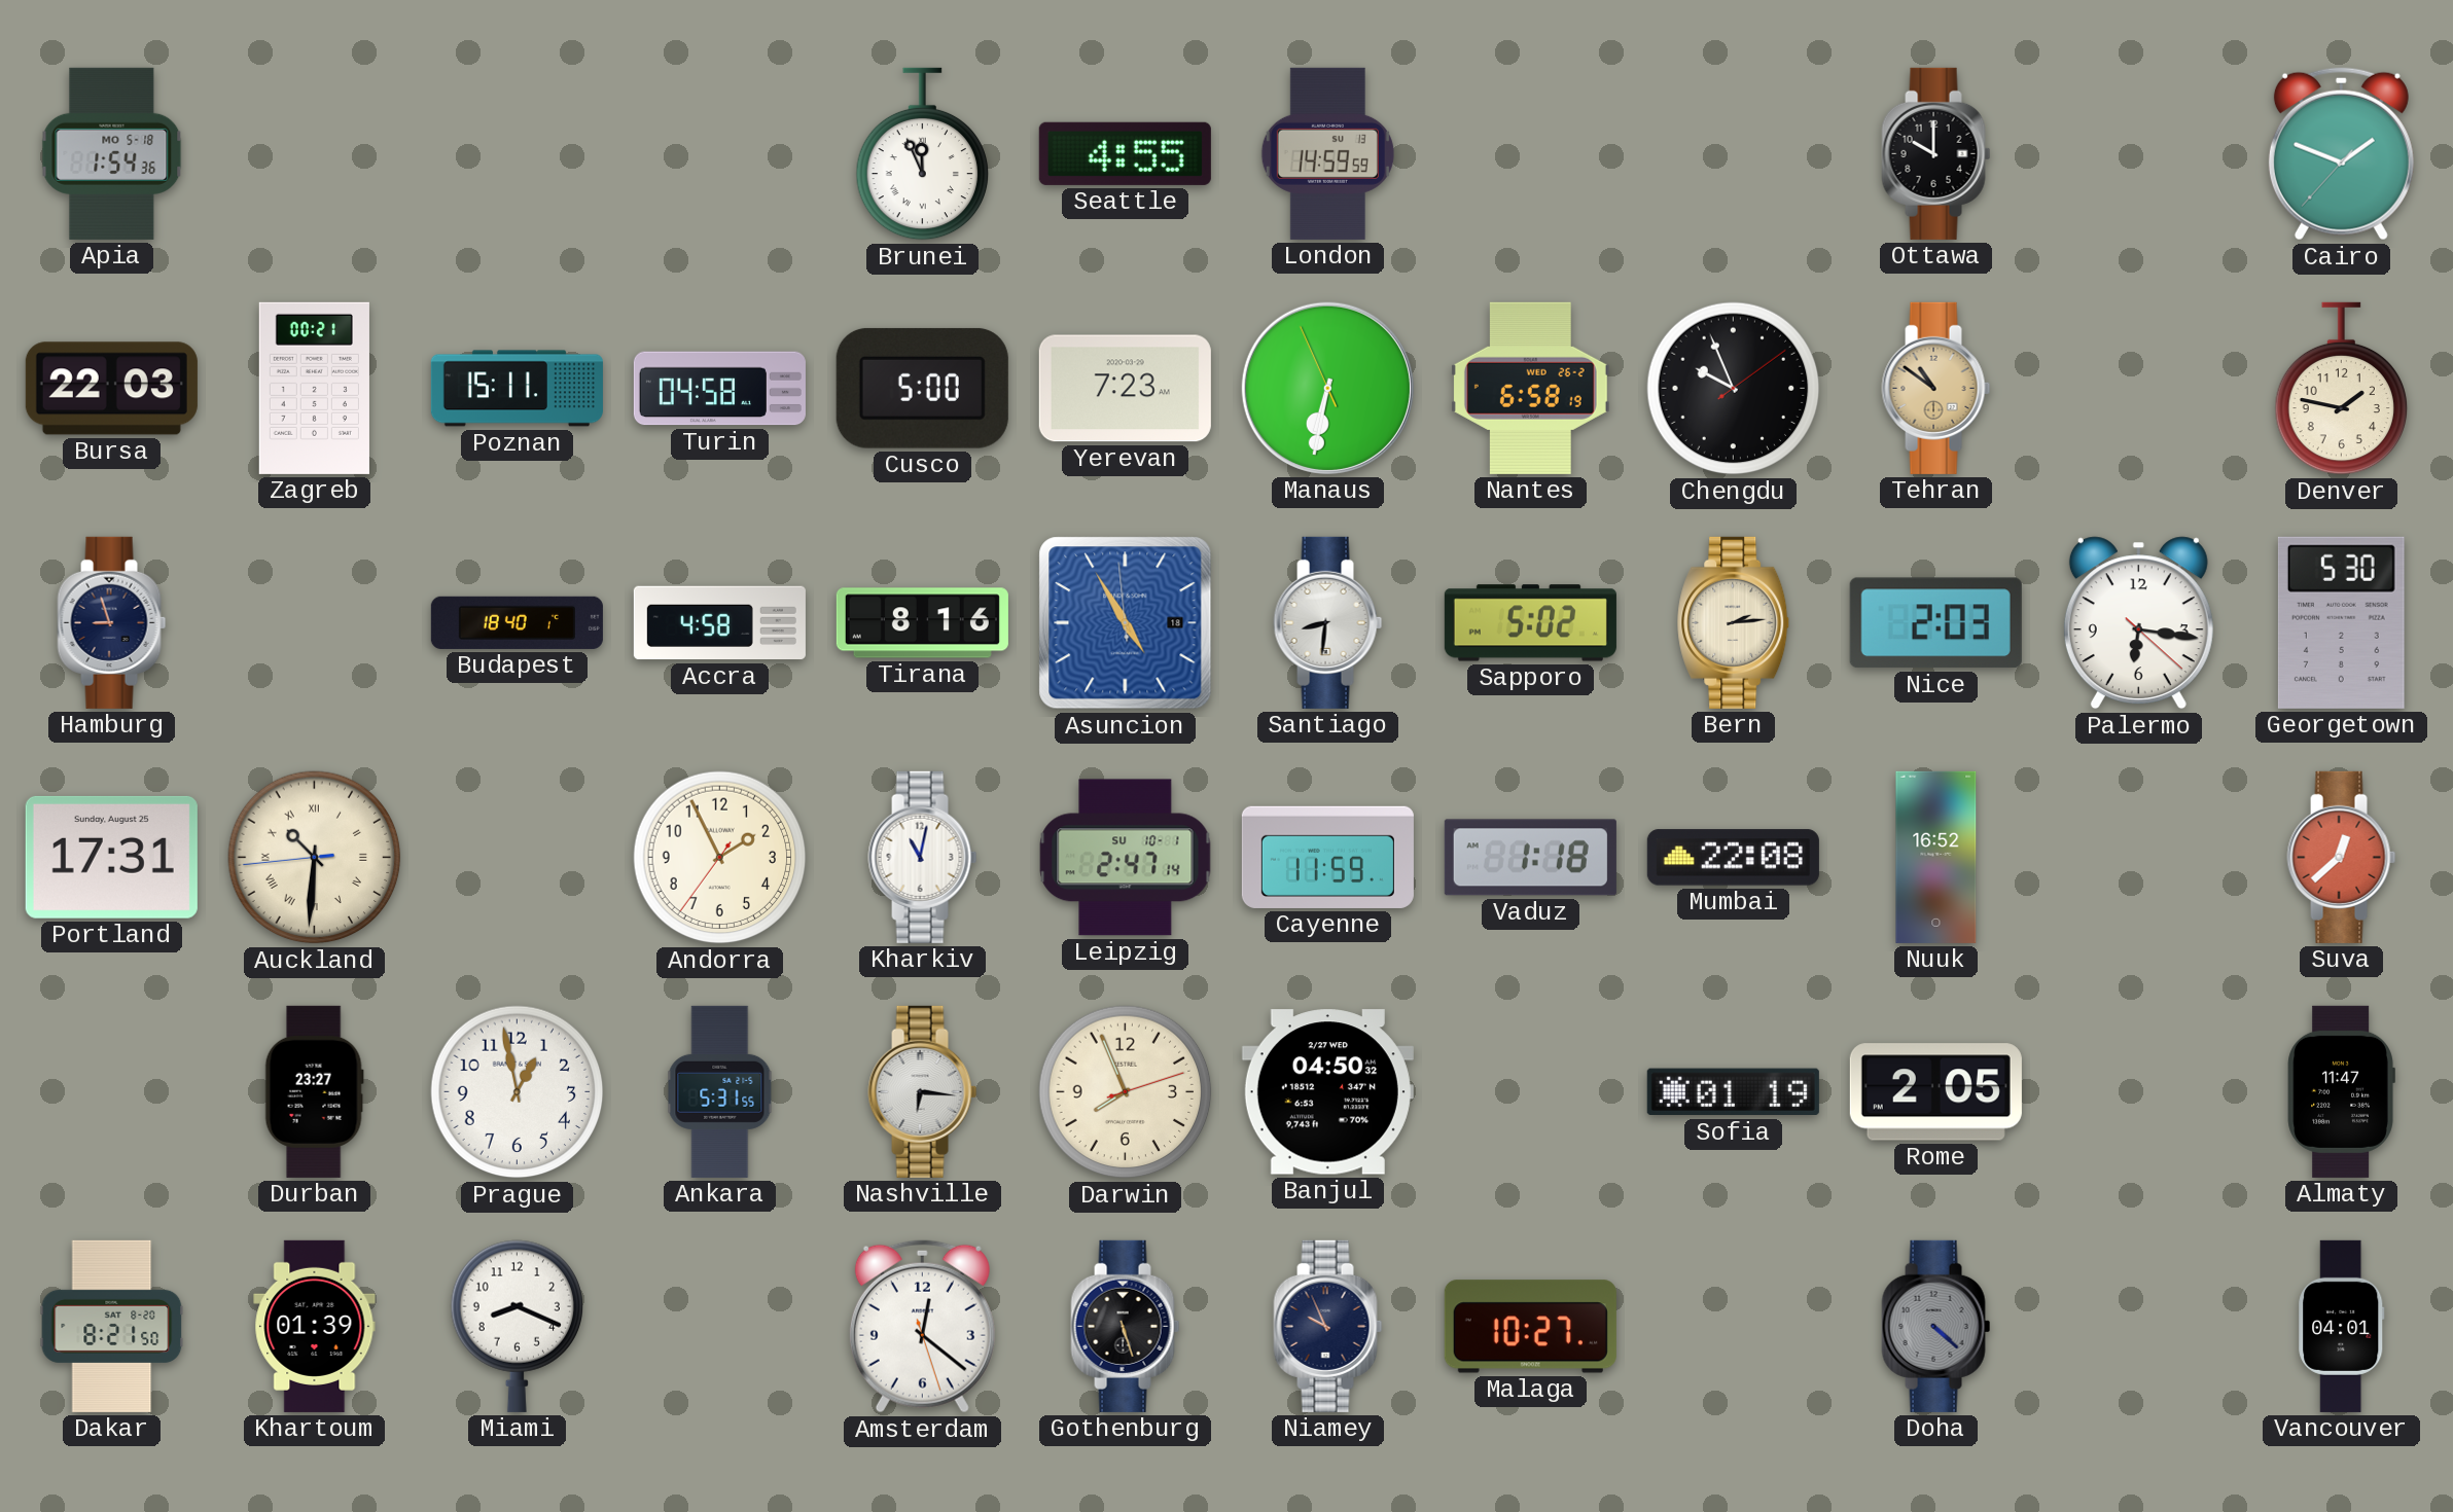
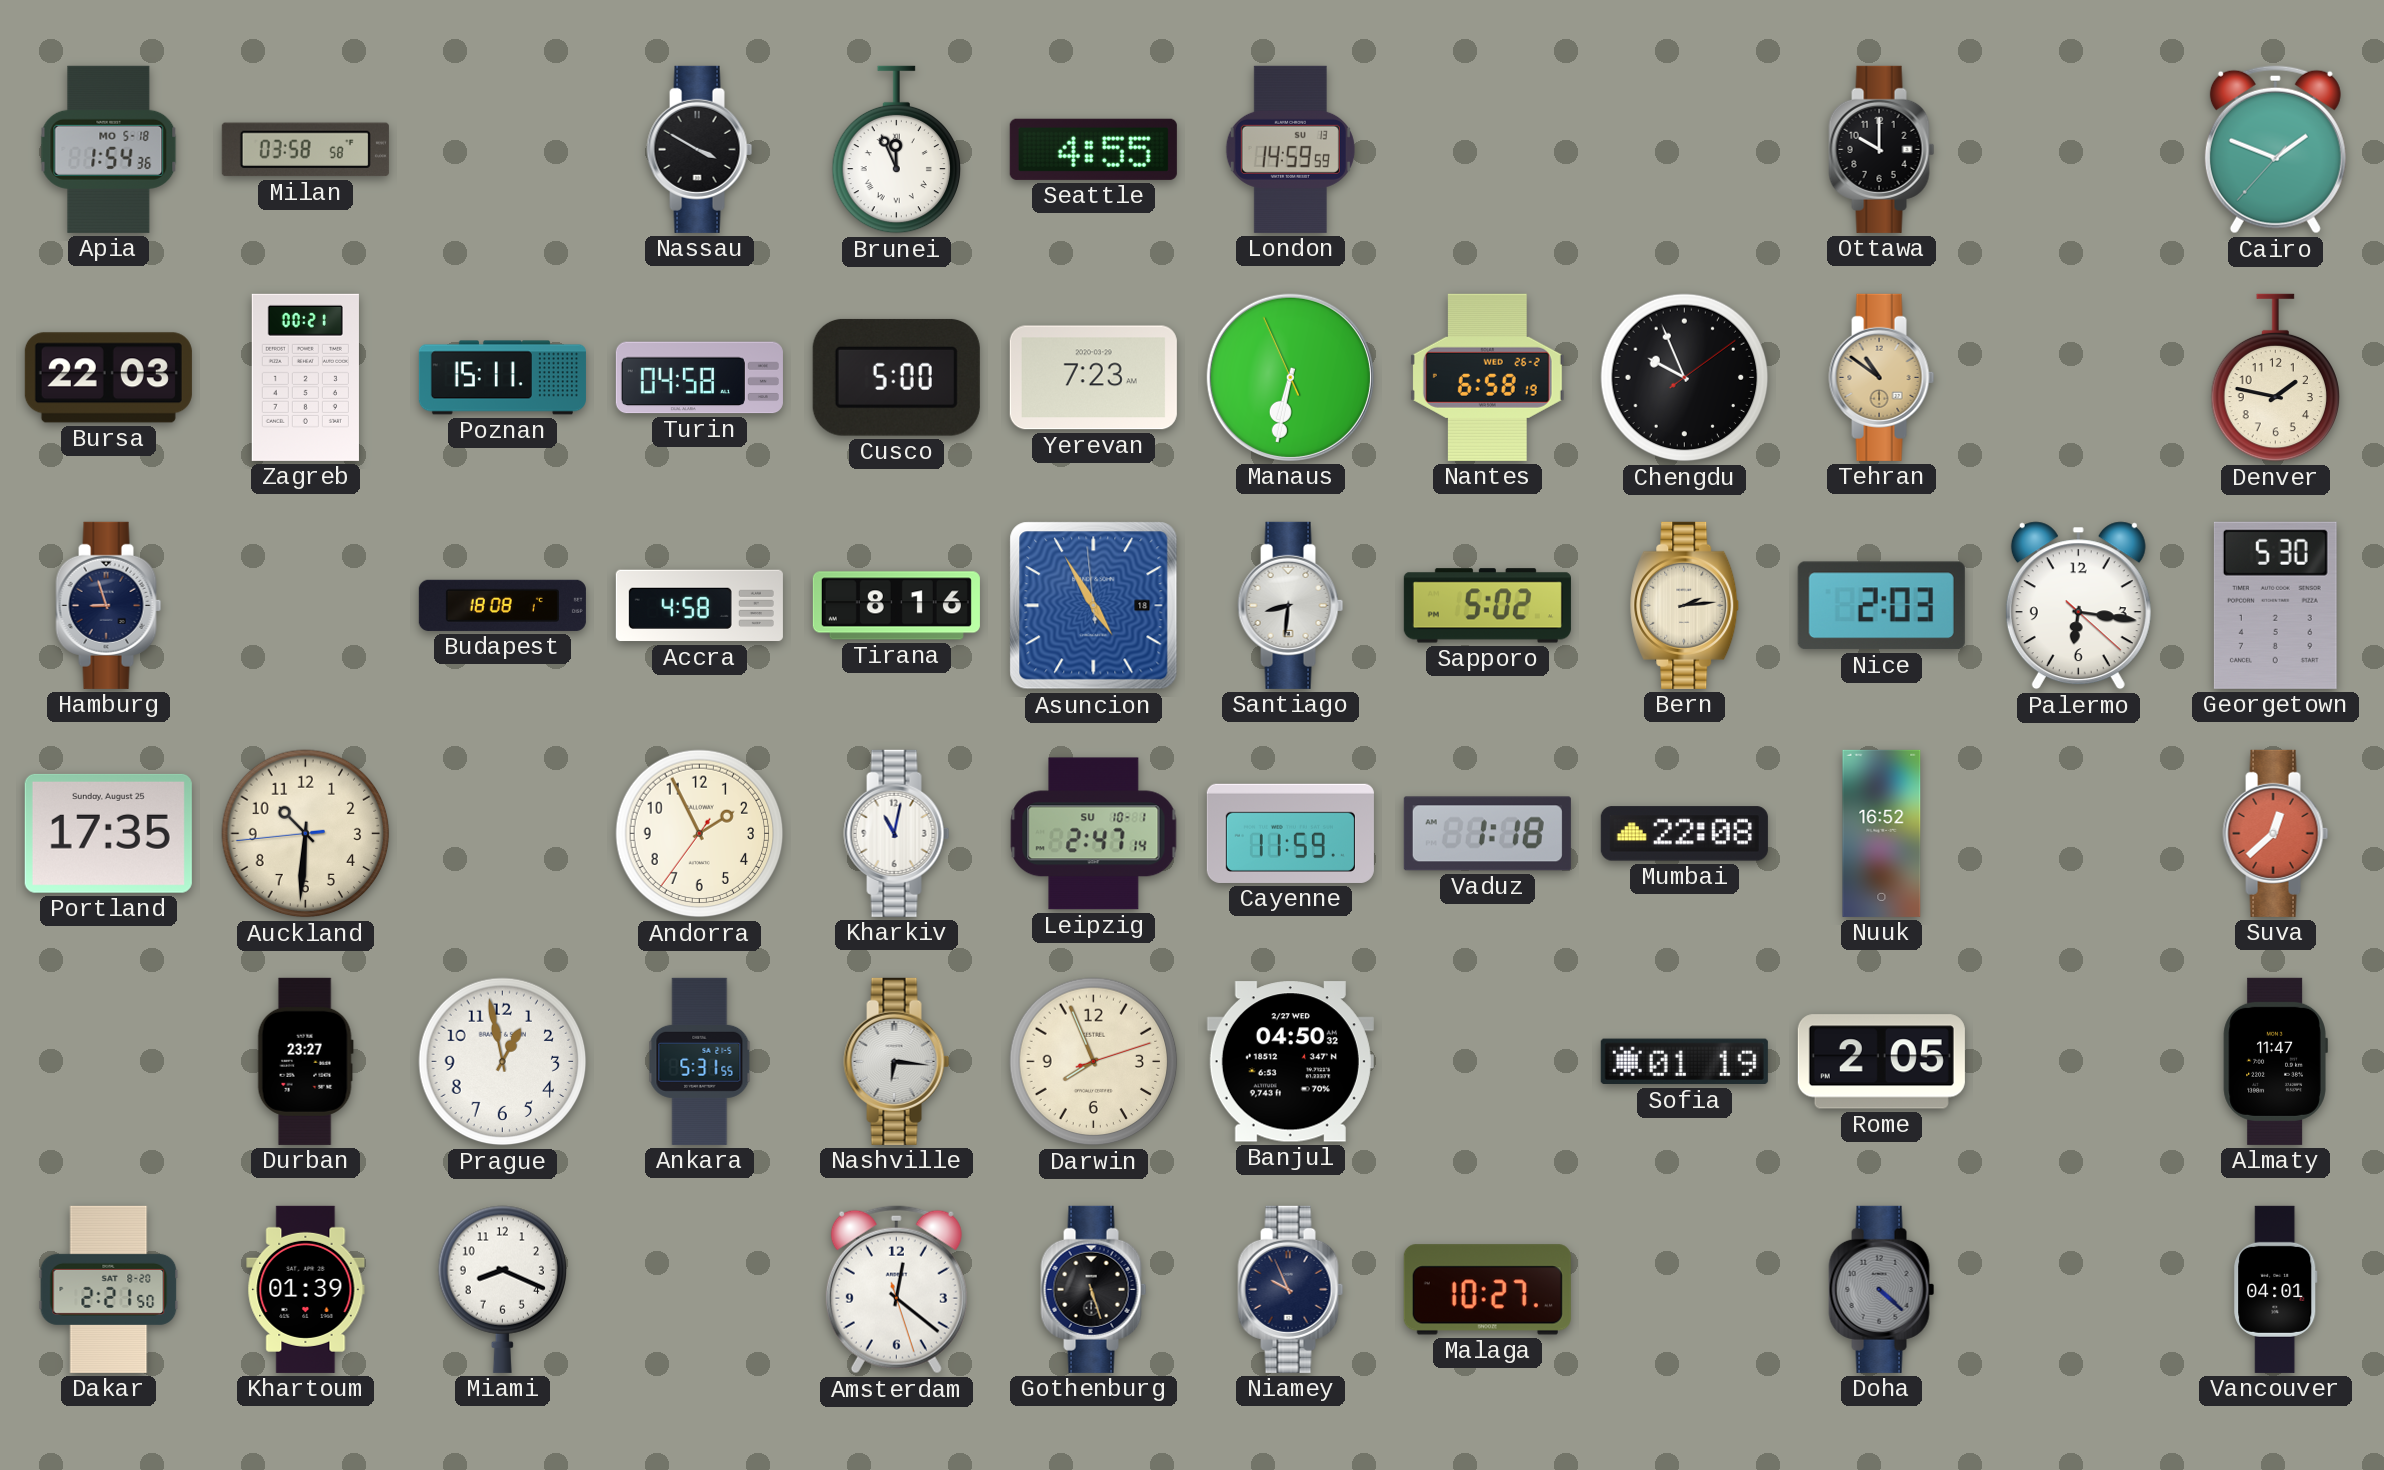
Milan: none -> 03:58
Nassau: none -> 3:50
Budapest: 18:40 -> 18:08
Portland: 17:31 -> 17:35
Auckland numerals: Roman -> Arabic
Dakar: 8:21 -> 2:21
